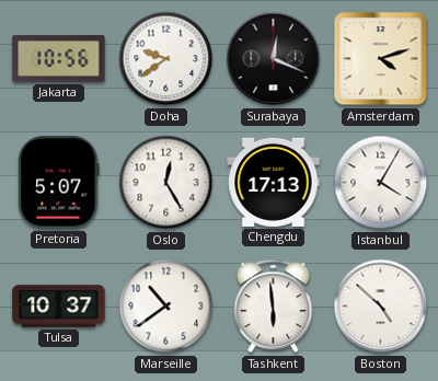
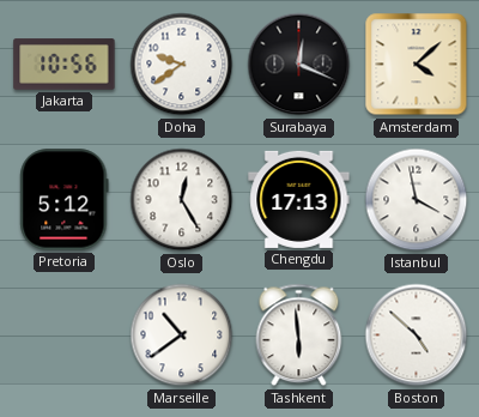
Amsterdam: 4:12 -> 4:08
Pretoria: 5:07 -> 5:12
Istanbul: 4:05 -> 3:58
Tulsa: 10:37 -> none
